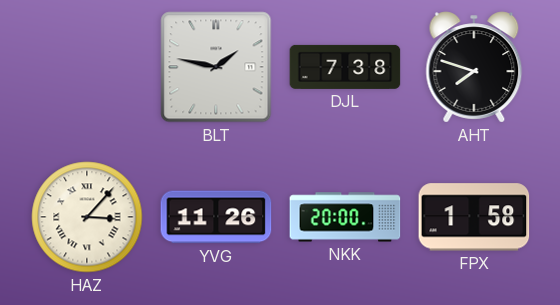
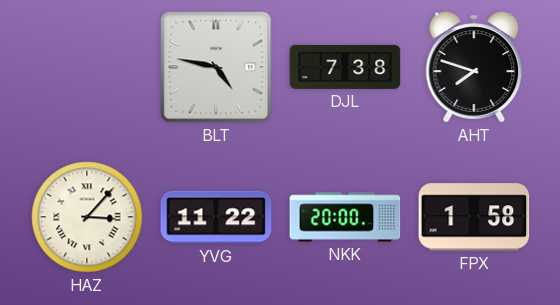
BLT: 1:47 -> 4:47
YVG: 11:26 -> 11:22
